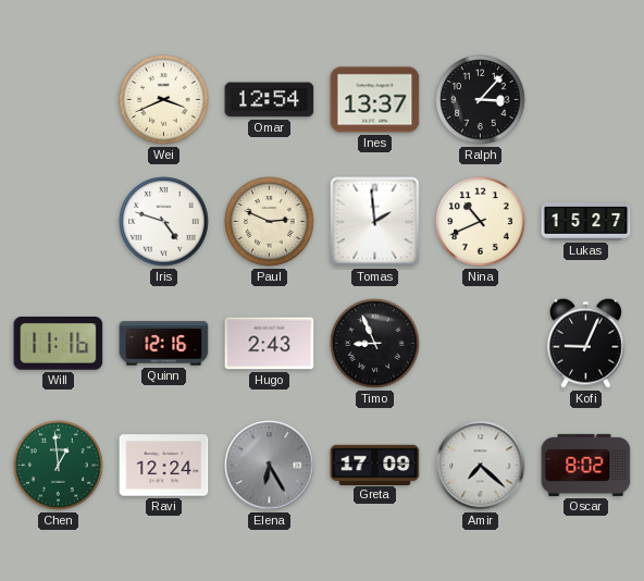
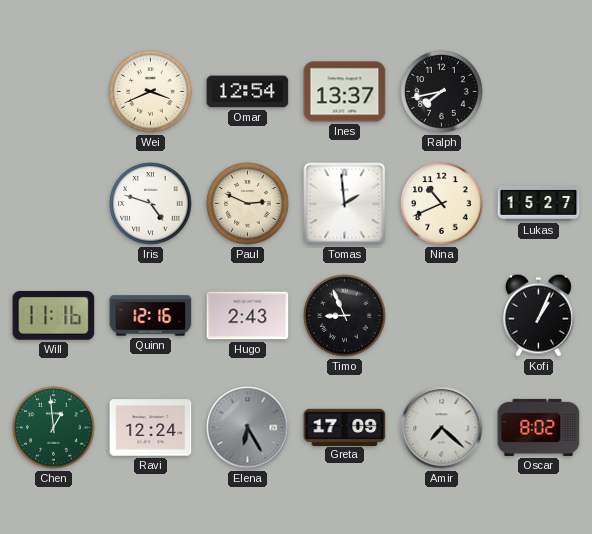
Ralph: 3:07 -> 7:43
Kofi: 9:04 -> 1:04
